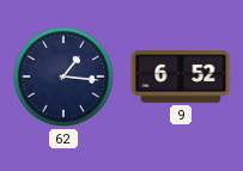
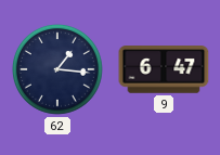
9: 6:52 -> 6:47
